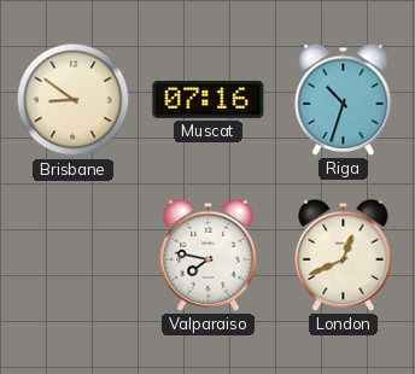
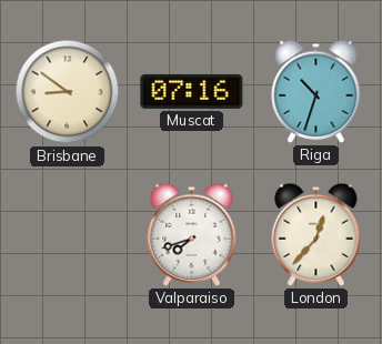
Valparaiso: 7:47 -> 7:42
London: 12:41 -> 12:37
